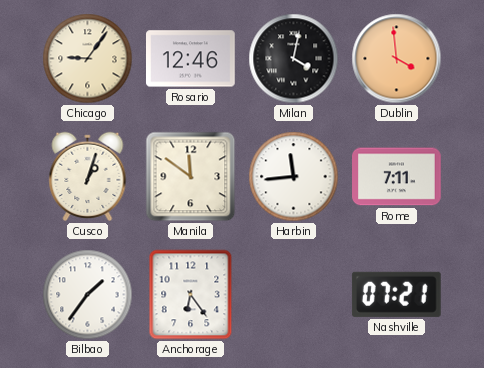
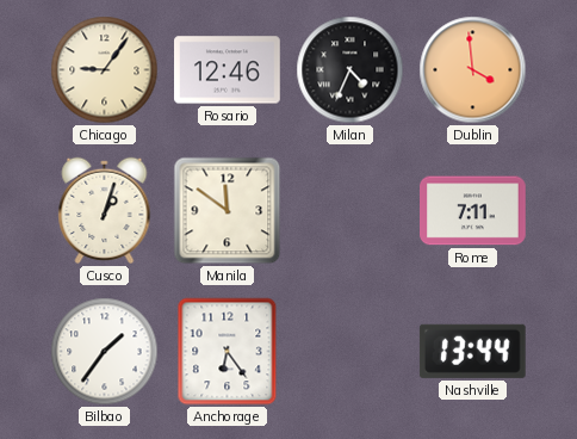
Milan: 4:02 -> 4:34
Harbin: 11:44 -> none
Nashville: 07:21 -> 13:44
